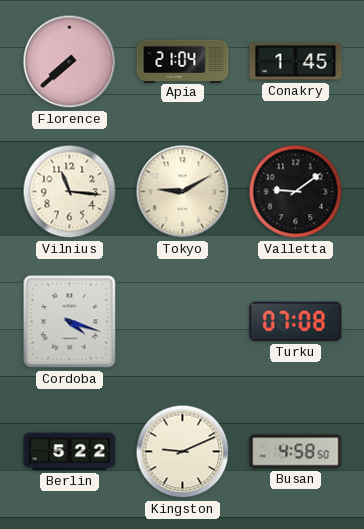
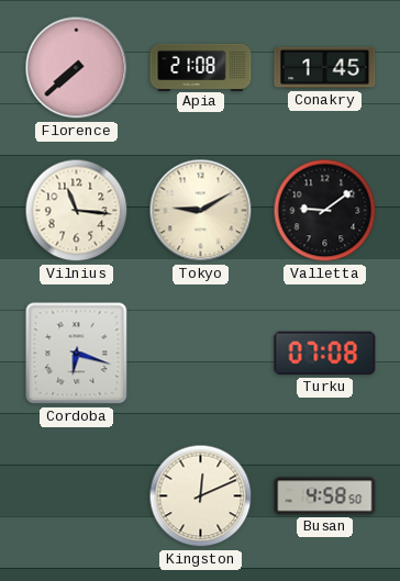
Apia: 21:04 -> 21:08
Cordoba: 4:18 -> 6:18
Berlin: 5:22 -> none
Kingston: 9:11 -> 12:11
